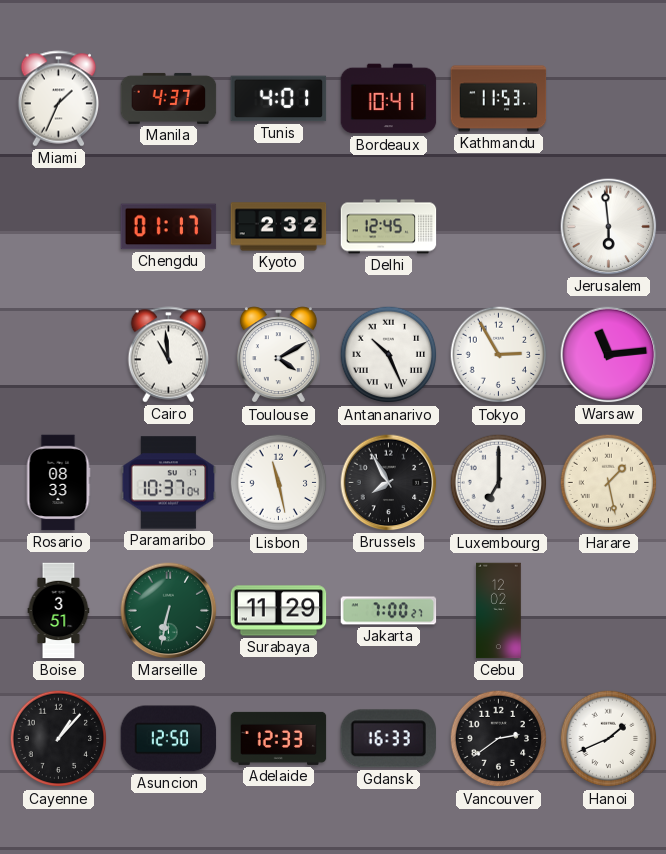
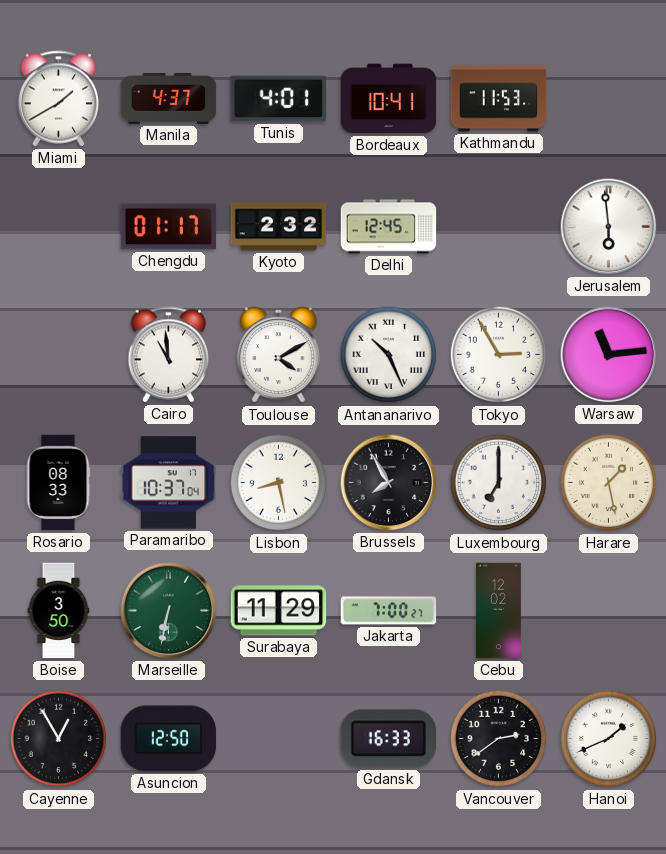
Miami: 1:34 -> 1:40
Lisbon: 11:28 -> 8:28
Boise: 3:51 -> 3:50
Cayenne: 1:07 -> 12:55
Adelaide: 12:33 -> none
